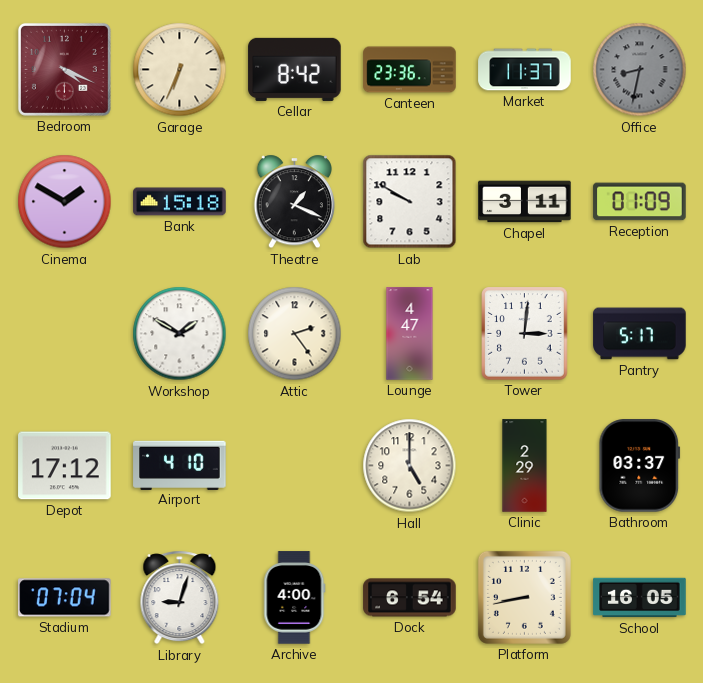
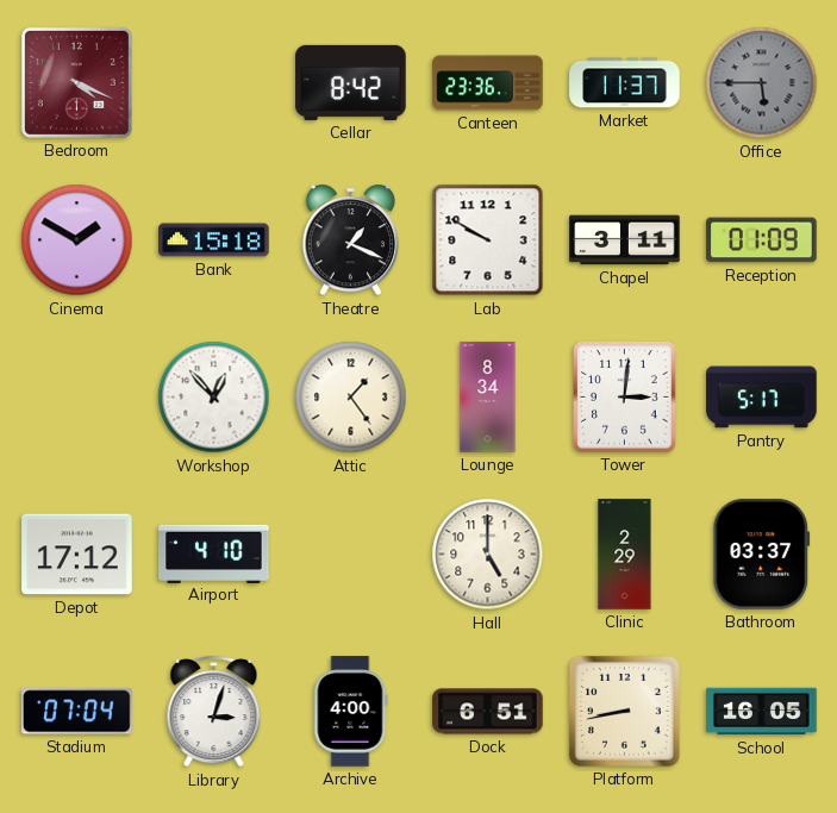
Garage: 6:34 -> none
Office: 8:32 -> 5:45
Workshop: 1:50 -> 12:53
Attic: 2:24 -> 1:24
Lounge: 4:47 -> 8:34
Library: 9:03 -> 3:03
Dock: 6:54 -> 6:51
